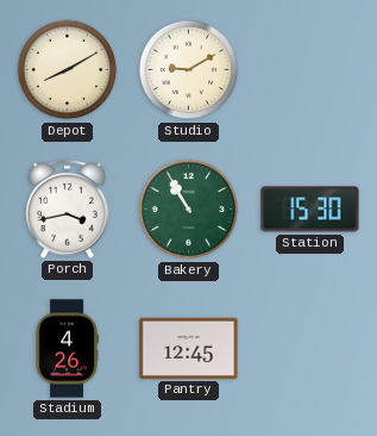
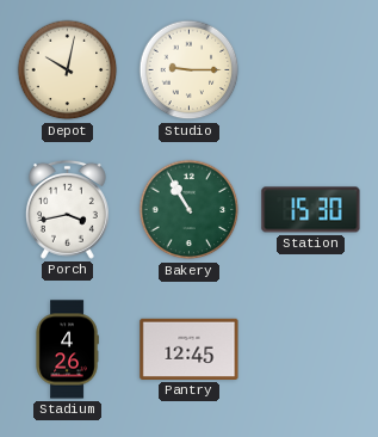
Depot: 8:10 -> 10:02
Studio: 9:10 -> 9:15
